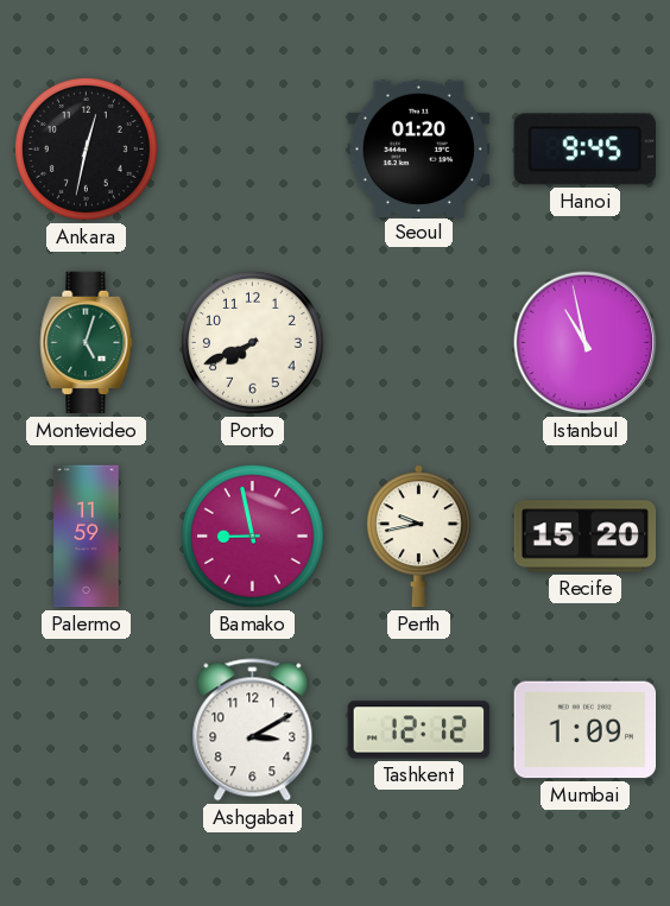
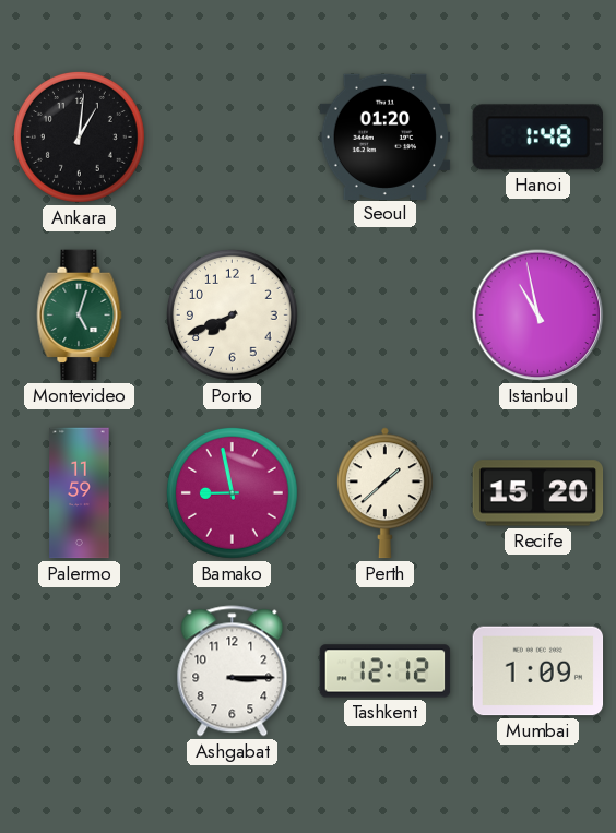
Ankara: 12:32 -> 1:01
Hanoi: 9:45 -> 1:48
Perth: 9:43 -> 1:38
Ashgabat: 3:10 -> 3:15
